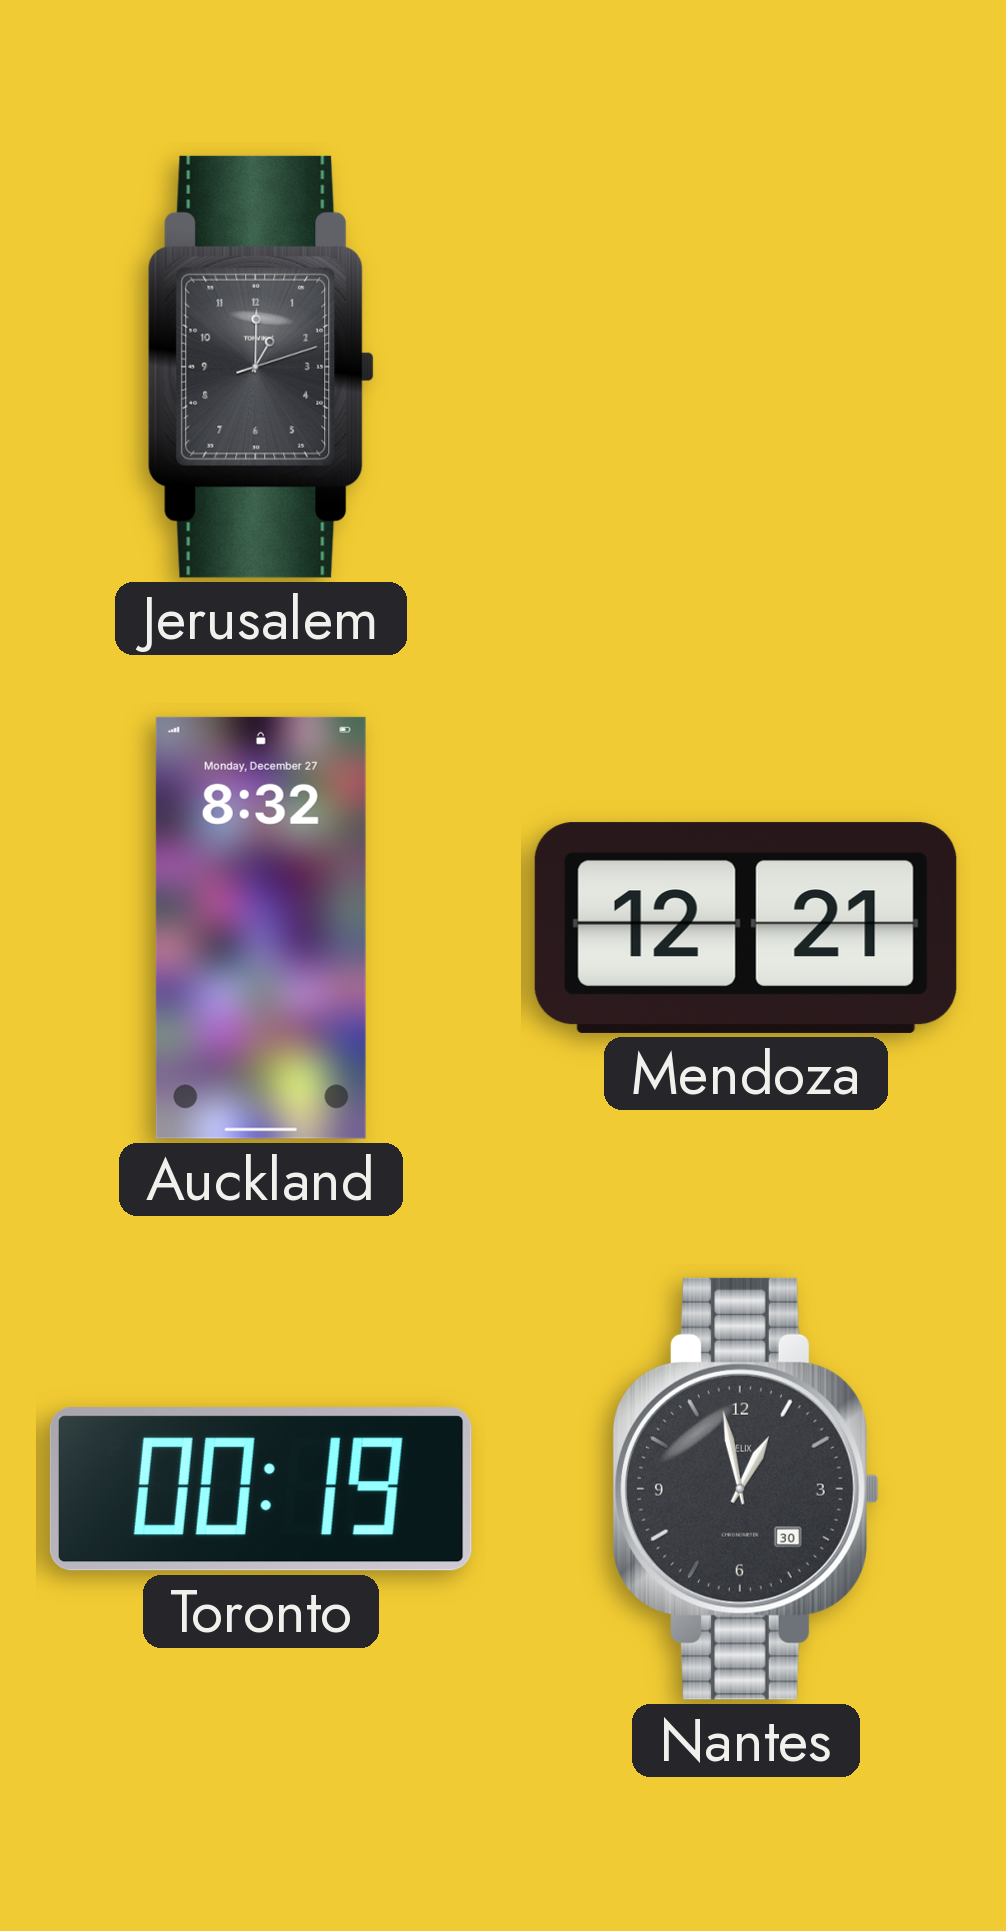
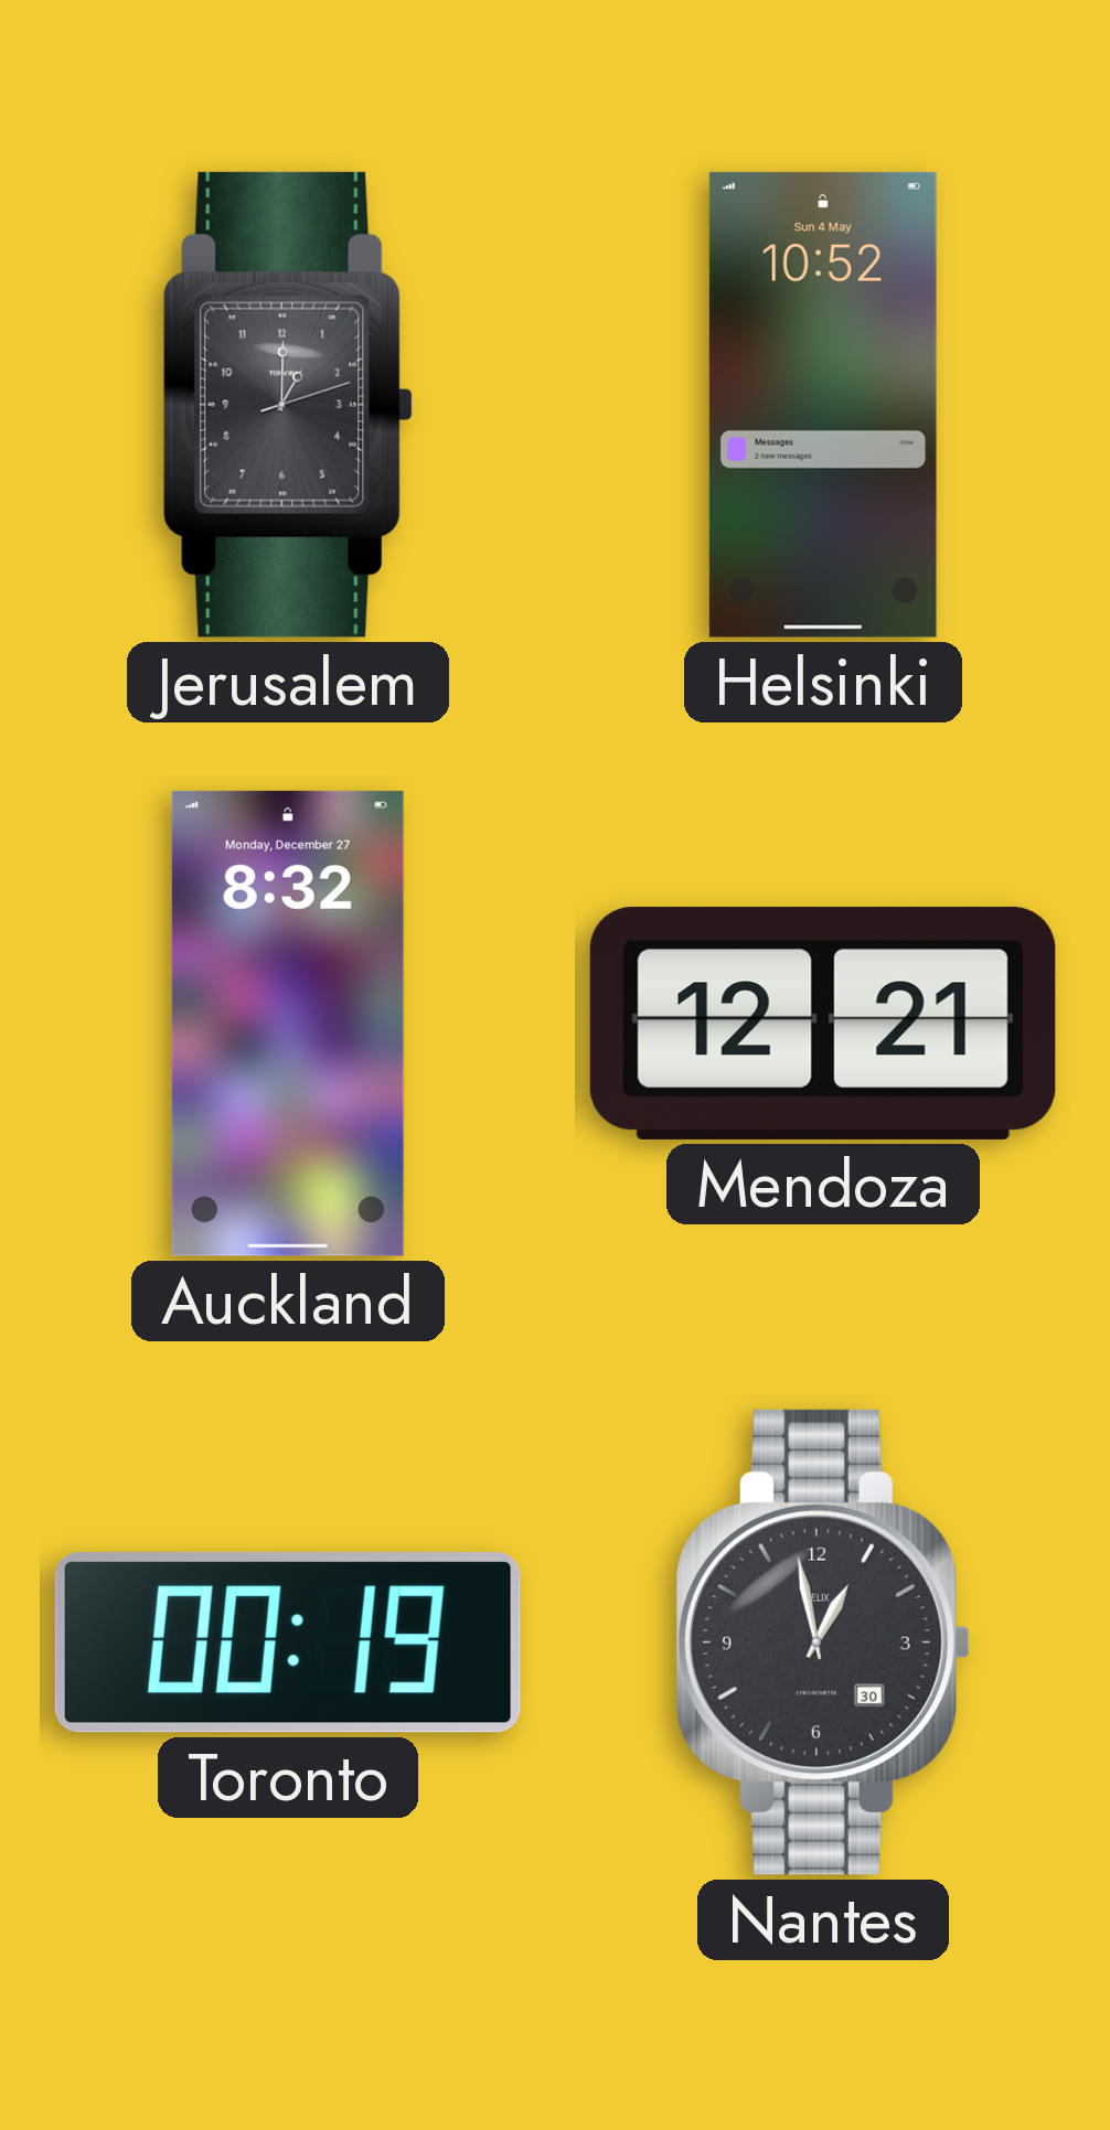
Helsinki: none -> 10:52
